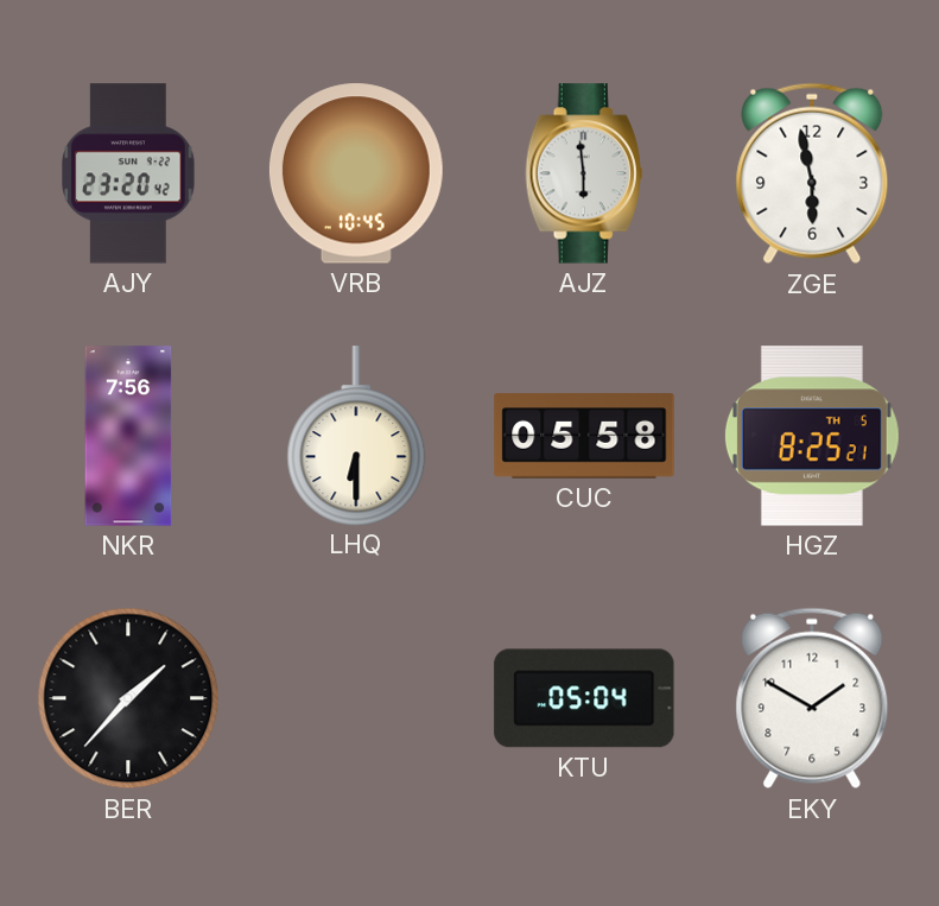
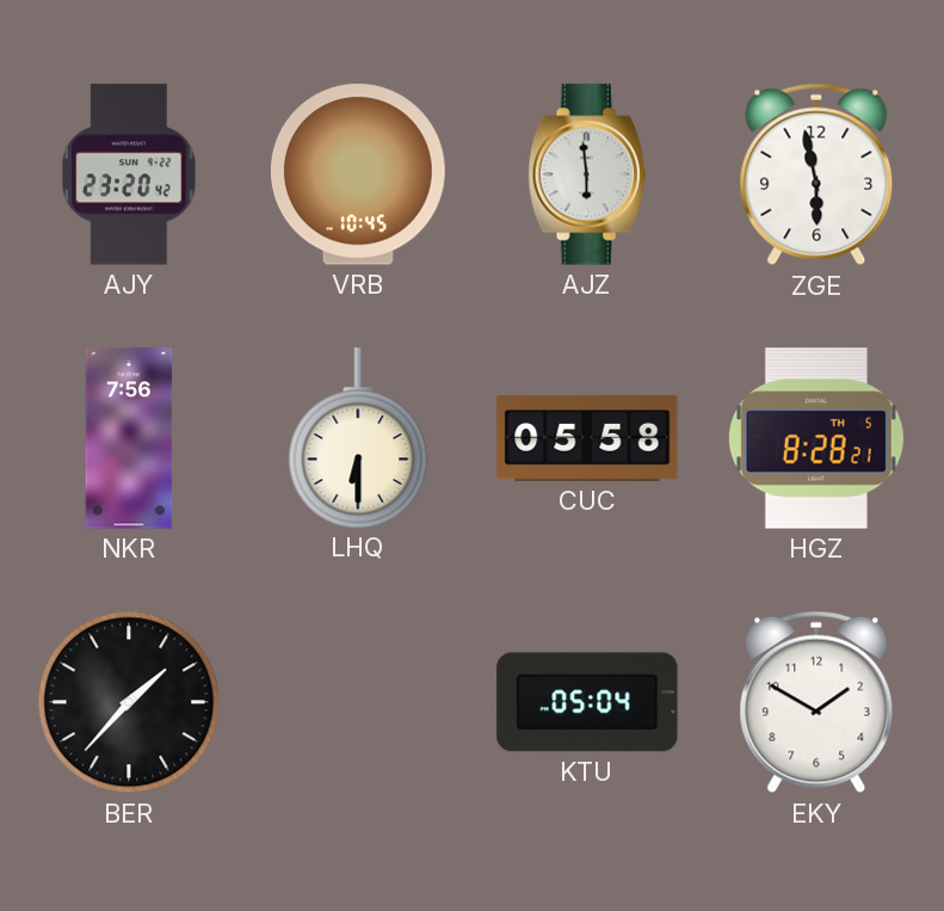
HGZ: 8:25 -> 8:28
